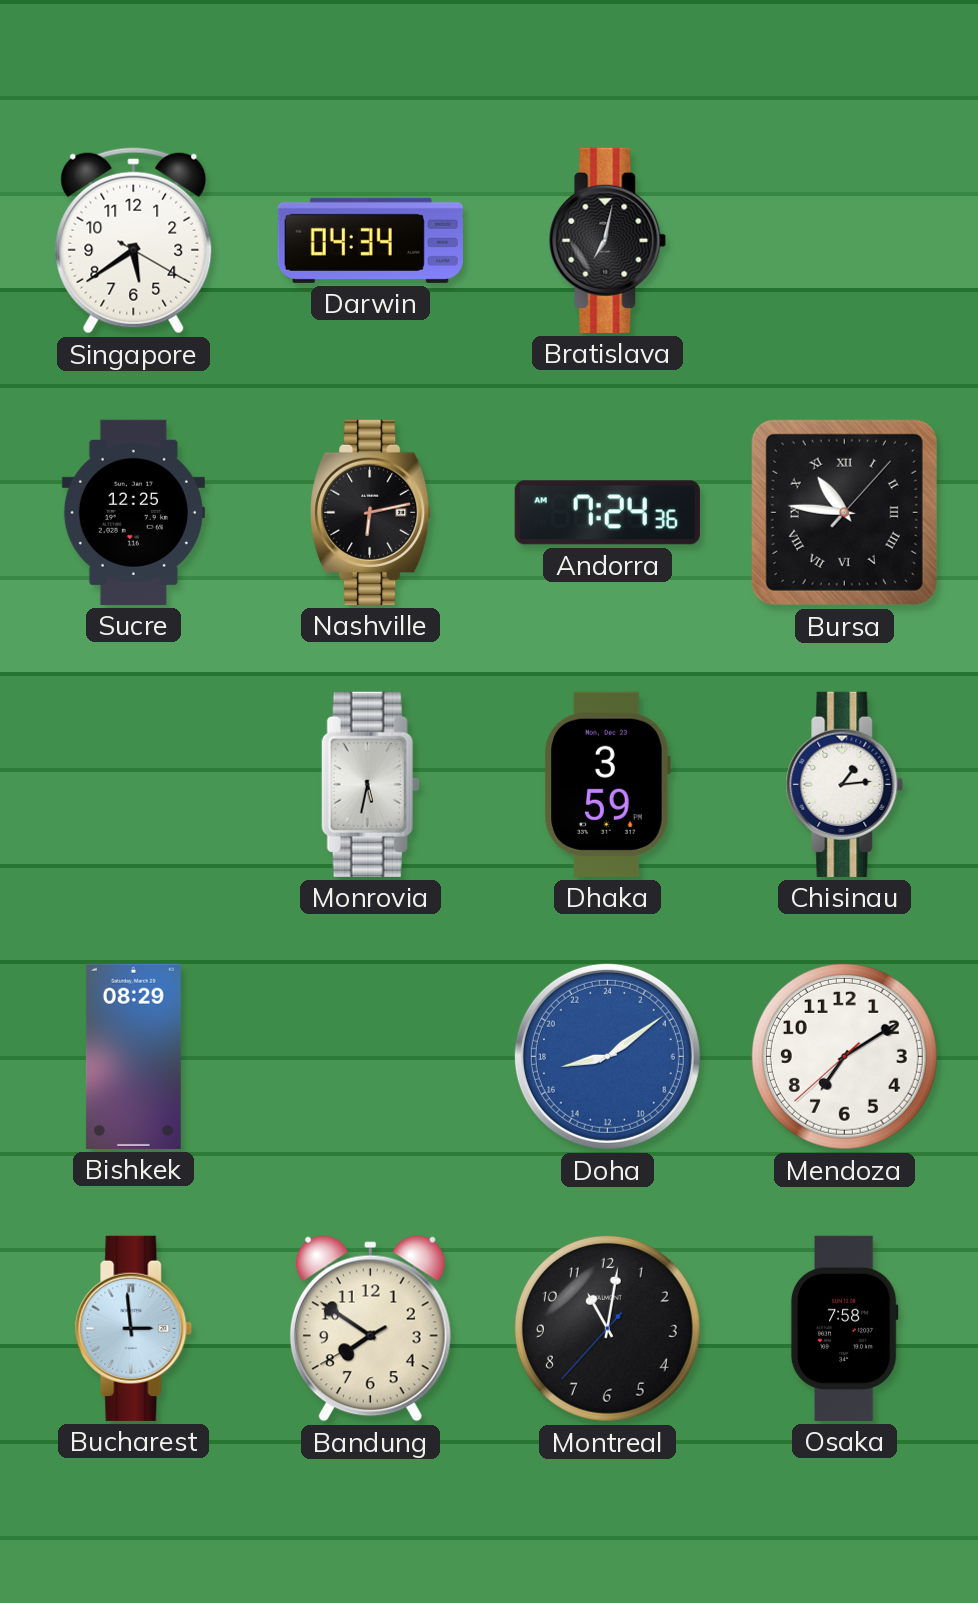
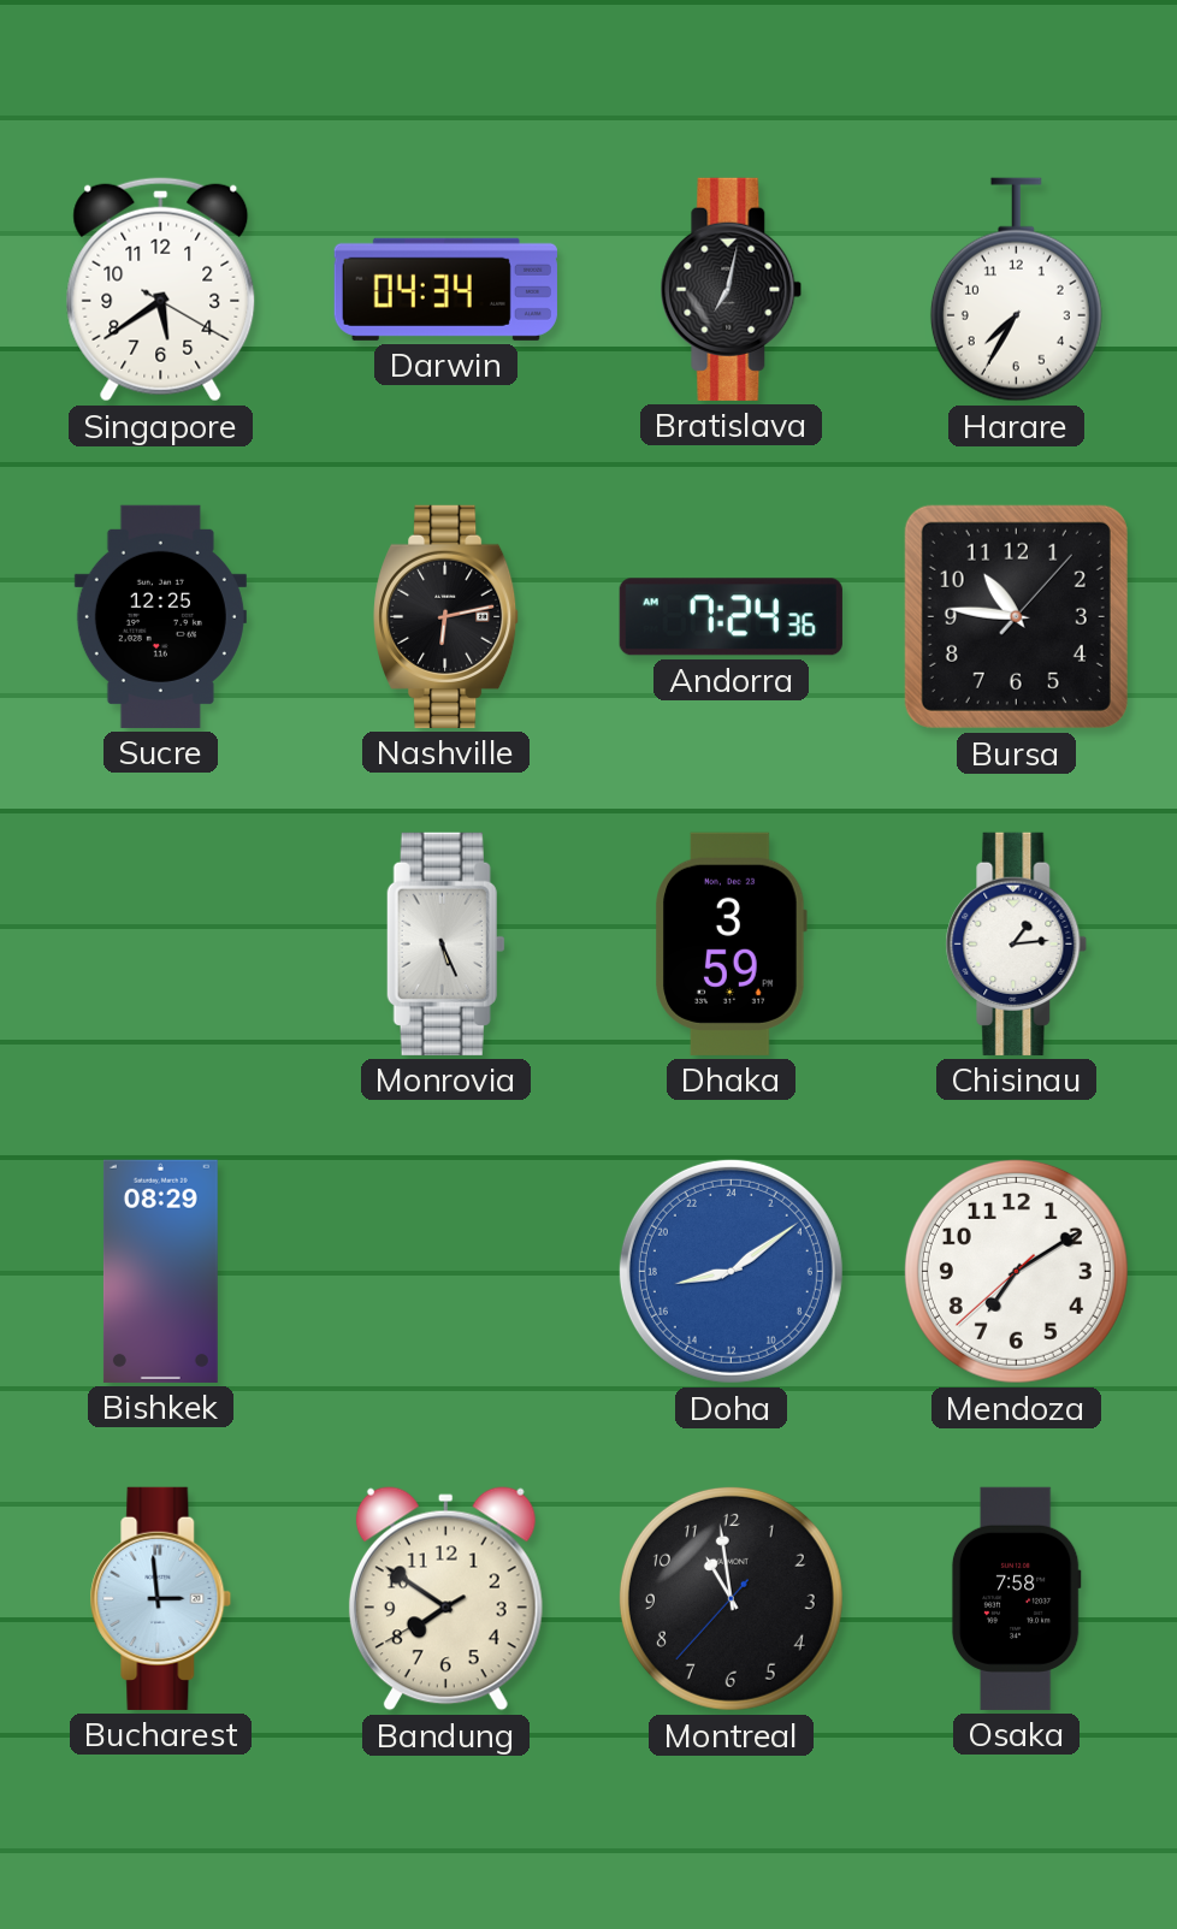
Harare: none -> 7:35
Bursa numerals: Roman -> Arabic
Monrovia: 5:32 -> 5:26
Montreal: 11:01 -> 10:58
